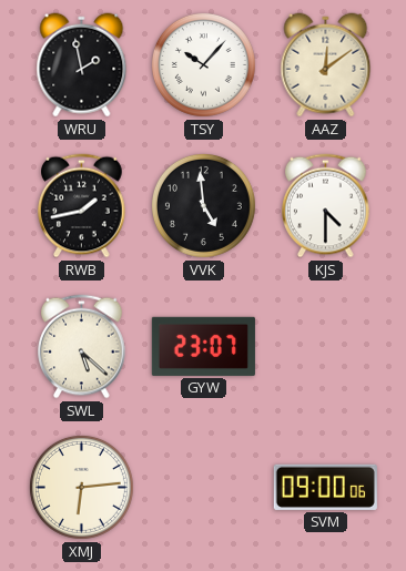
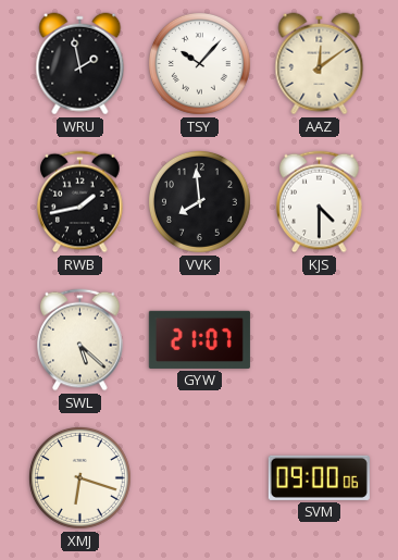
VVK: 4:59 -> 7:59
GYW: 23:07 -> 21:07
XMJ: 6:14 -> 6:18
